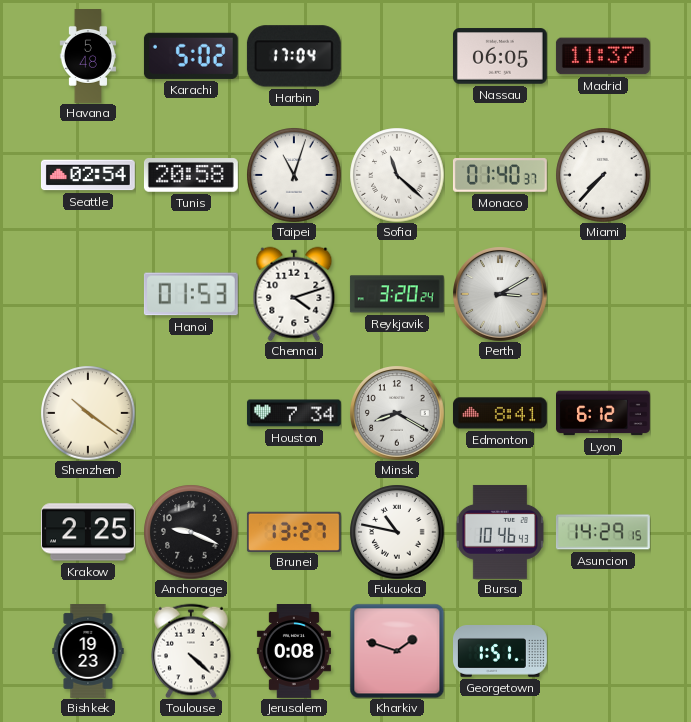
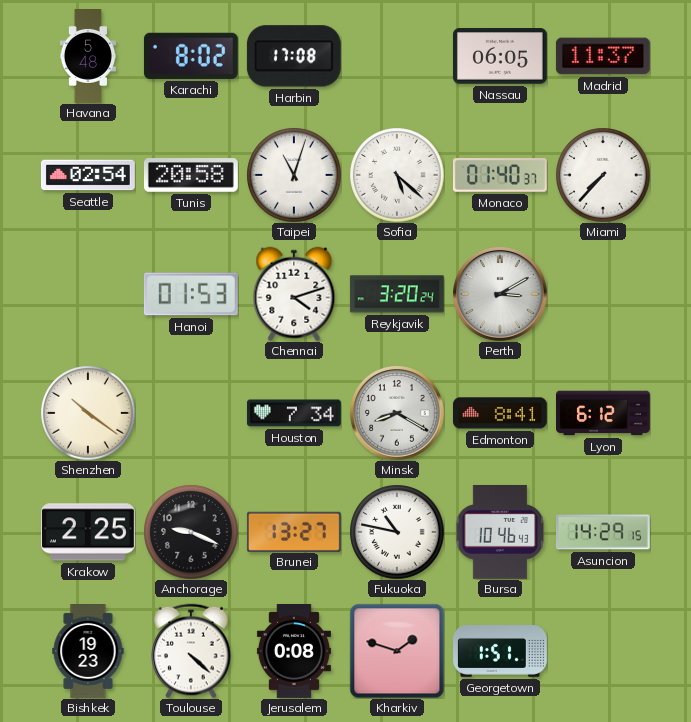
Karachi: 5:02 -> 8:02
Harbin: 17:04 -> 17:08
Sofia: 11:22 -> 5:22
